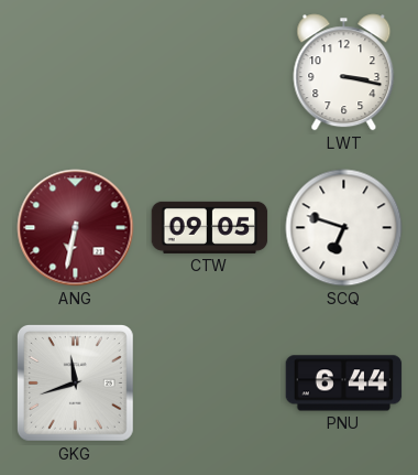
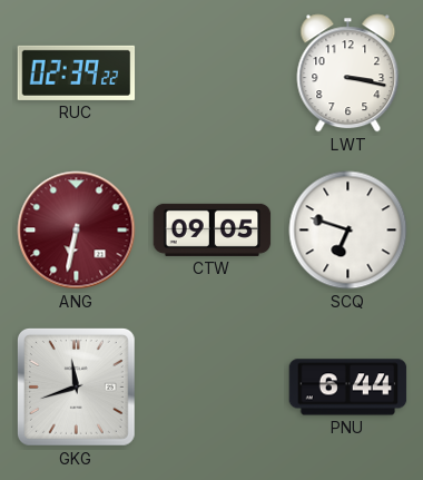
RUC: none -> 02:39
